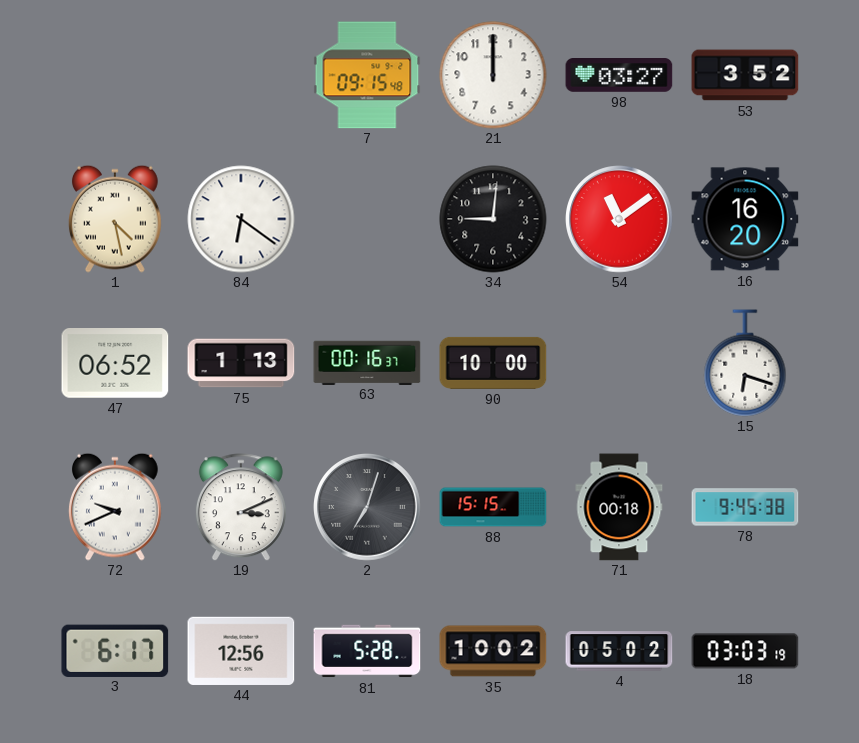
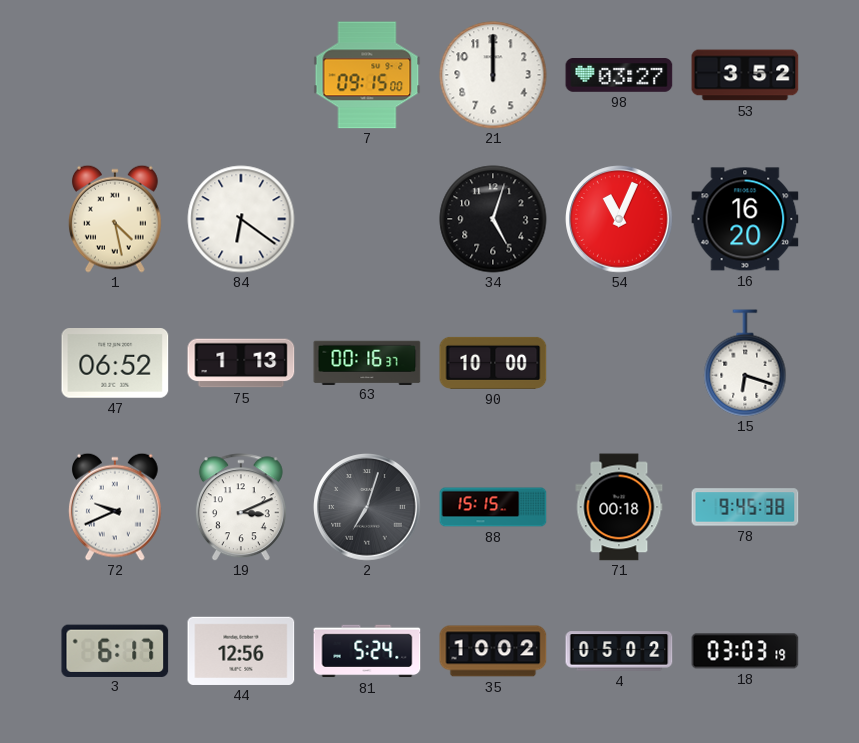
7: 09:15:48 -> 09:15:00
34: 9:01 -> 5:03
54: 11:09 -> 11:04
81: 5:28 -> 5:24
